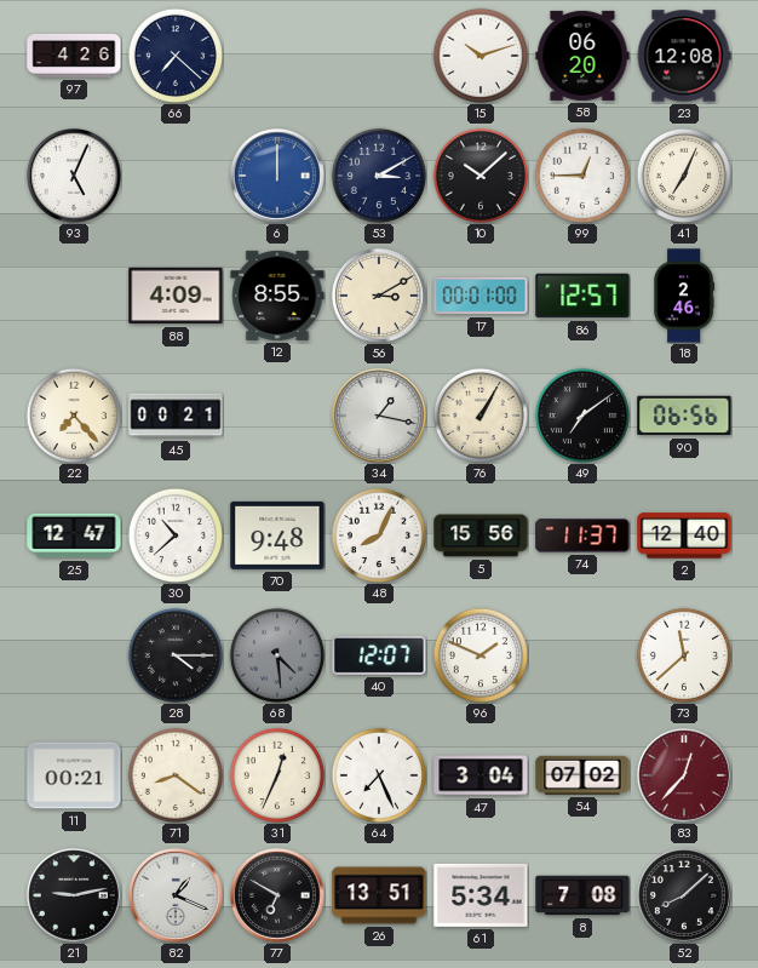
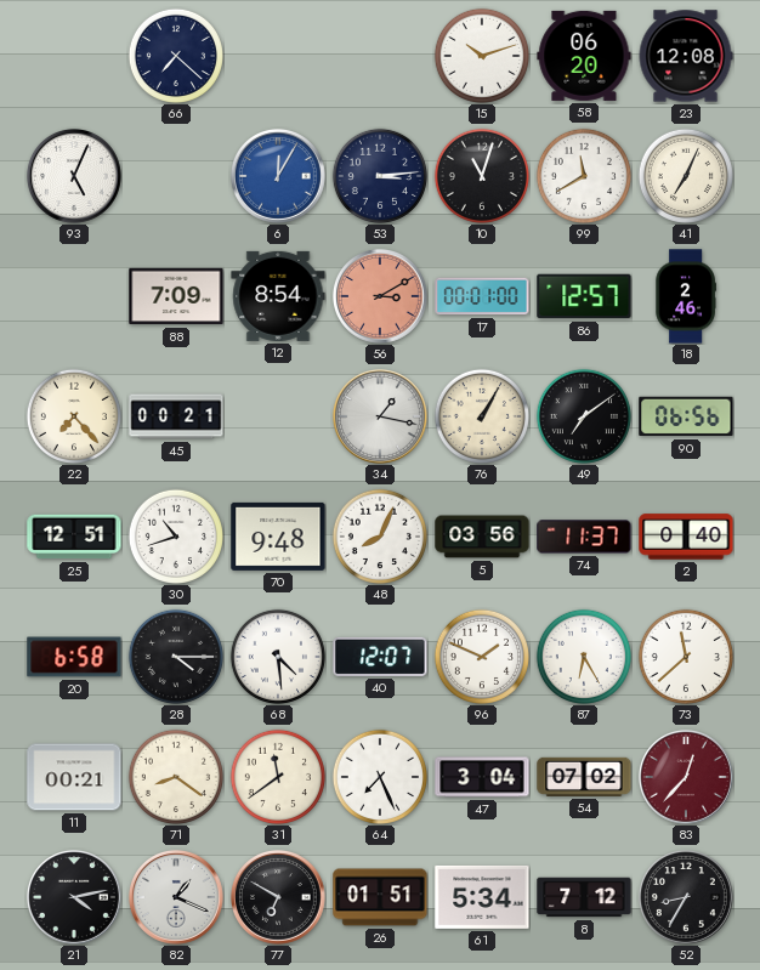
97: 4:26 -> none
6: 12:00 -> 12:05
53: 3:10 -> 3:14
10: 10:08 -> 11:03
99: 12:45 -> 11:40
88: 4:09 -> 7:09
12: 8:55 -> 8:54
56 dial: cream -> salmon
25: 12:47 -> 12:51
30: 10:38 -> 10:42
5: 15:56 -> 03:56
2: 12:40 -> 0:40
20: none -> 6:58
68 dial: grey -> white
87: none -> 6:25
31: 12:34 -> 11:39
21: 9:13 -> 4:13
26: 13:51 -> 01:51
8: 7:08 -> 7:12
52: 8:08 -> 8:35
